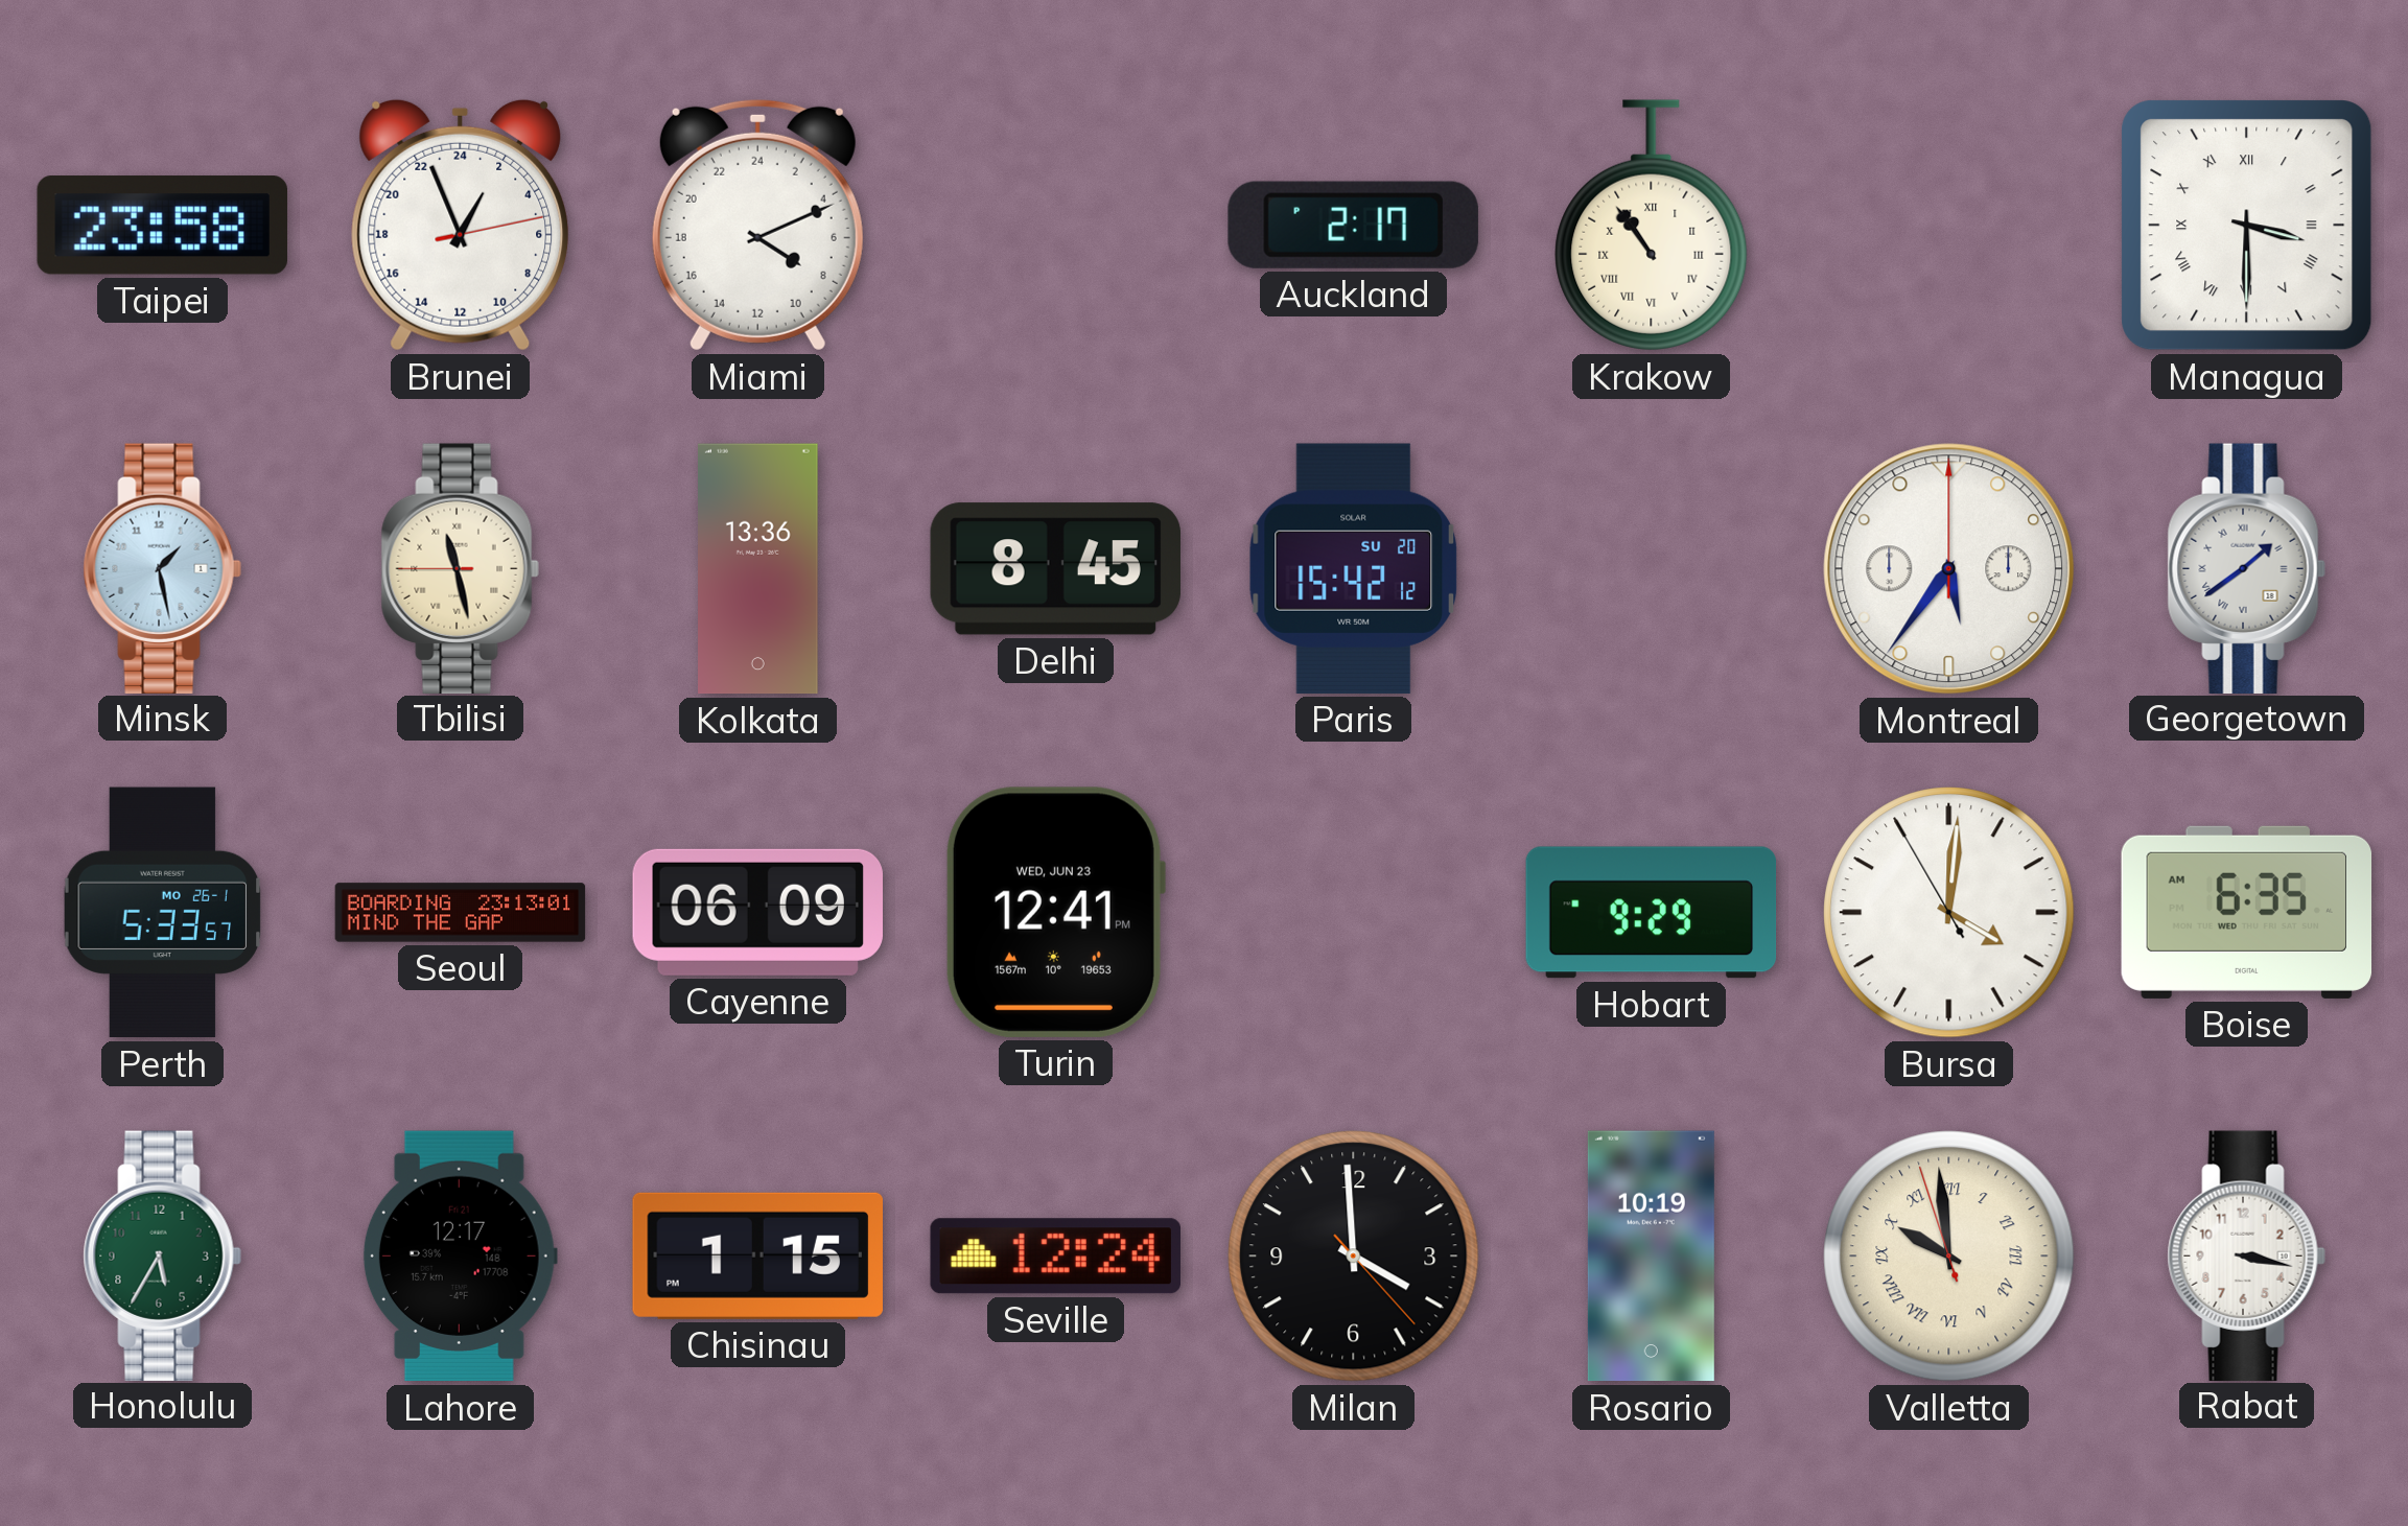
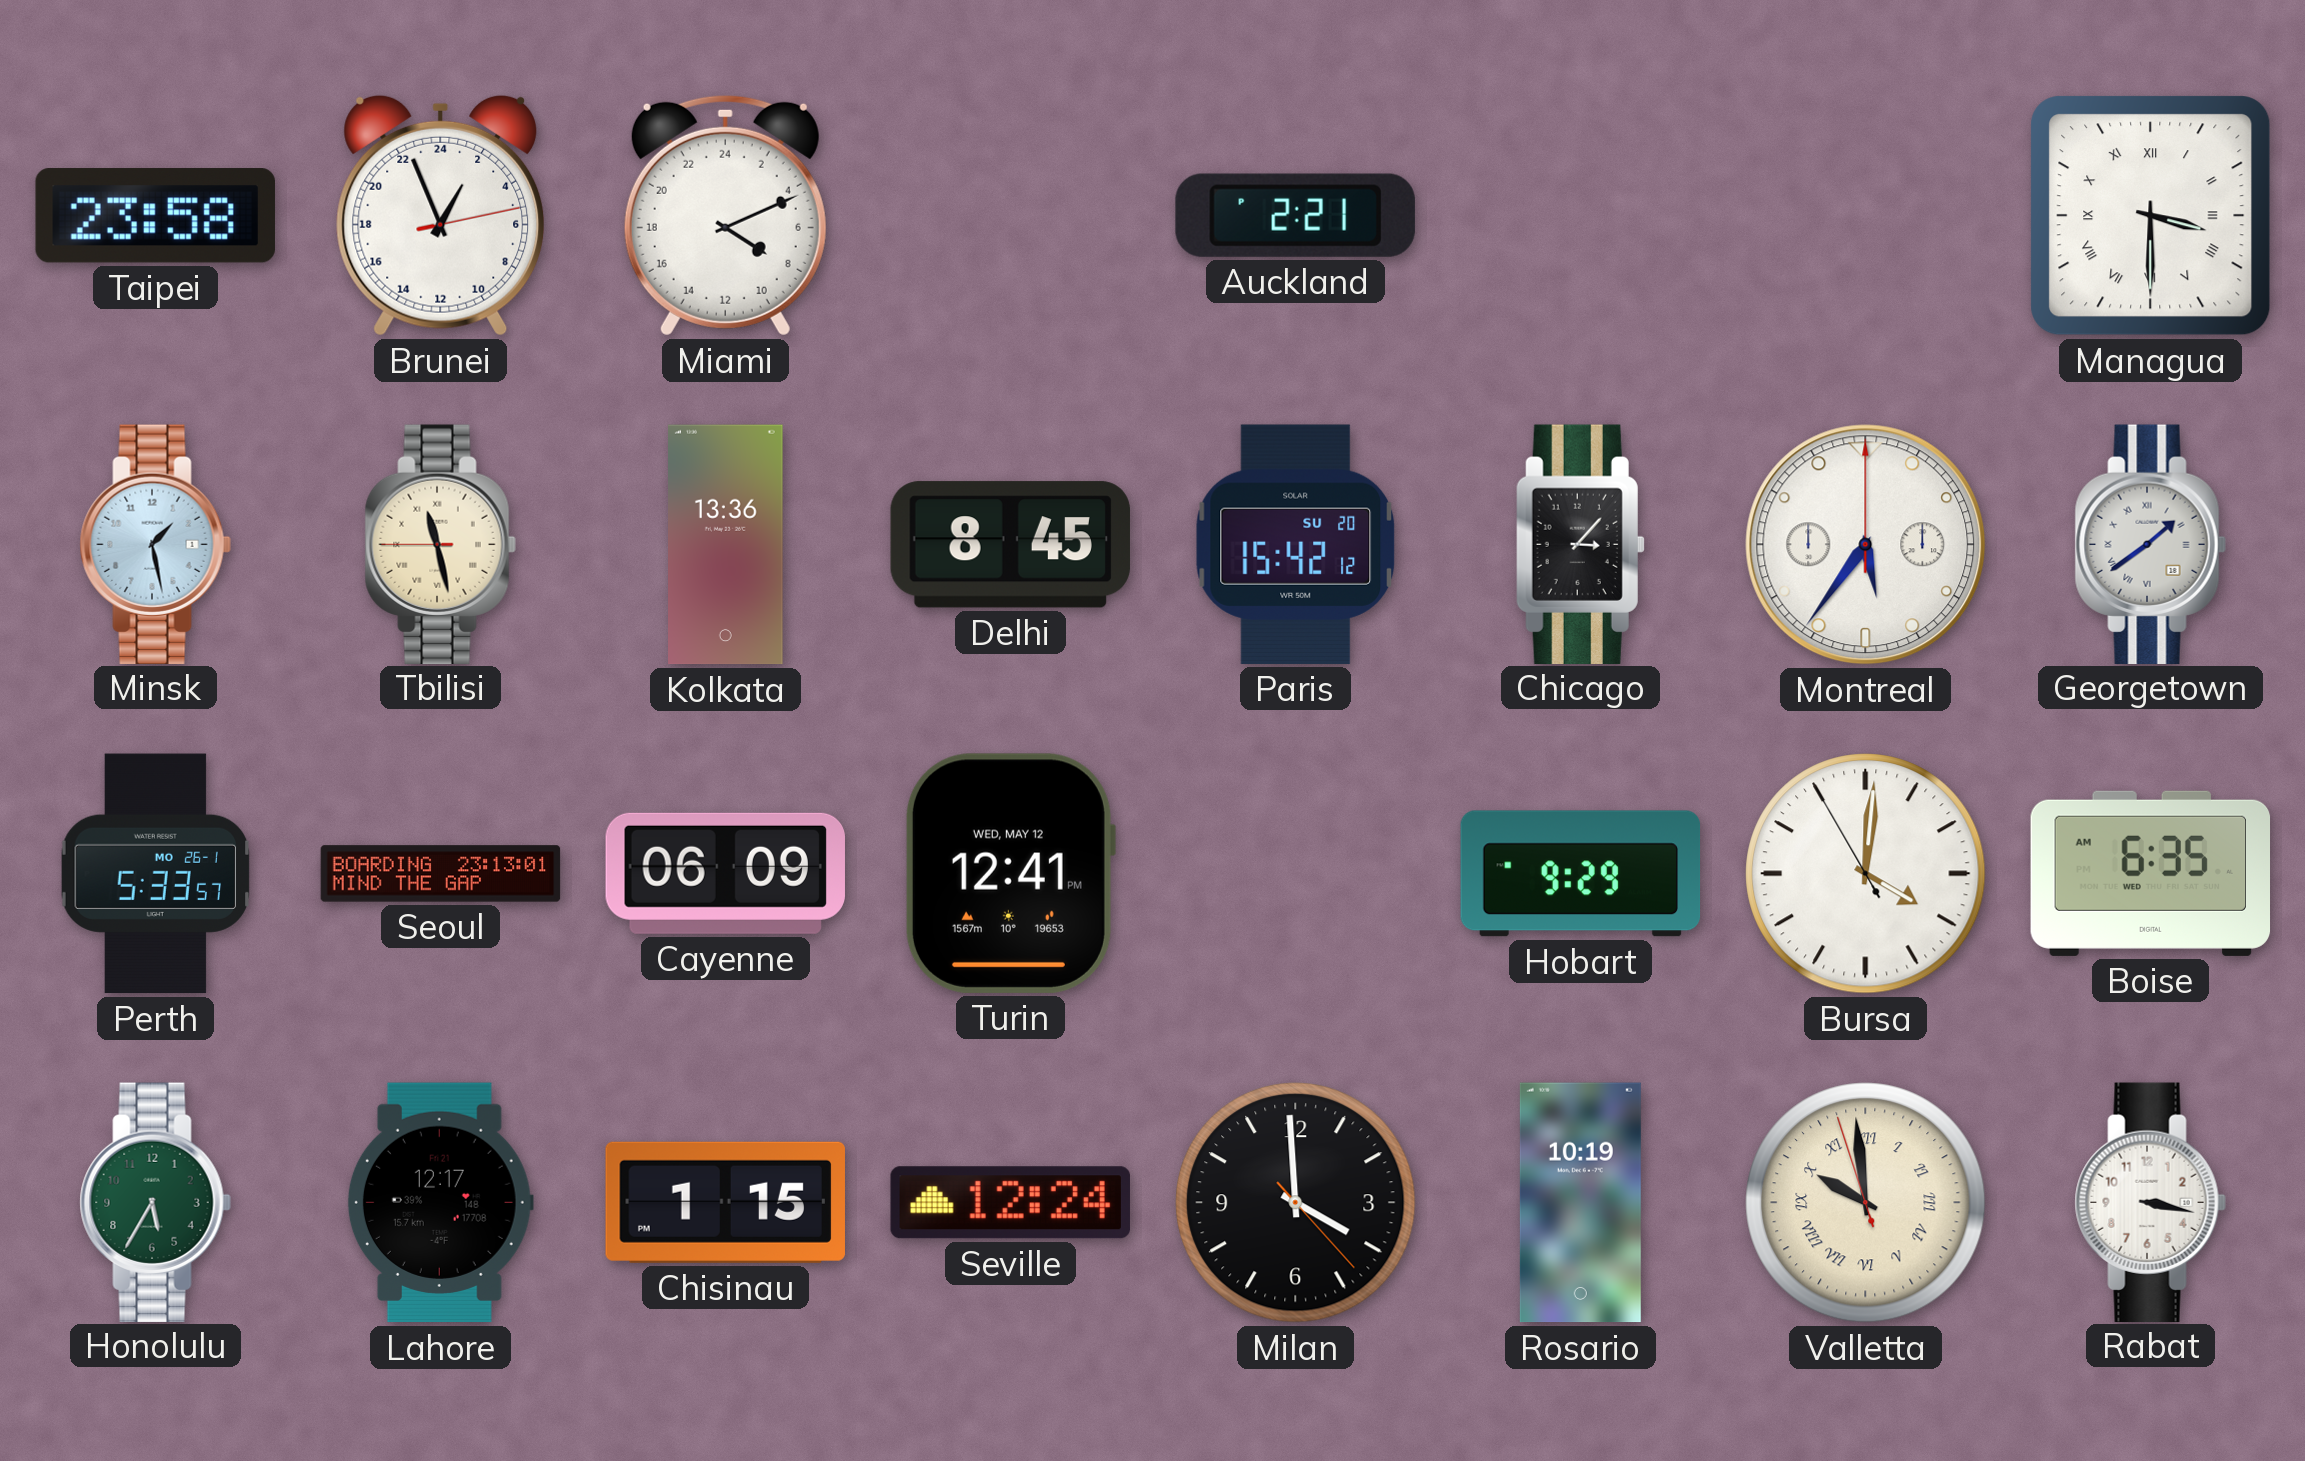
Auckland: 2:17 -> 2:21
Krakow: 10:54 -> none
Chicago: none -> 3:07
Turin date: WED, JUN 23 -> WED, MAY 12
